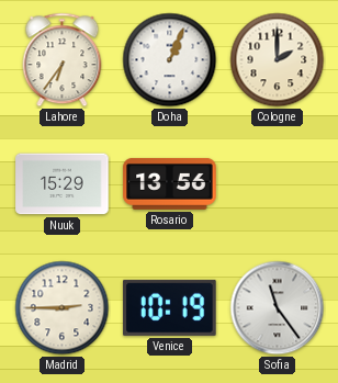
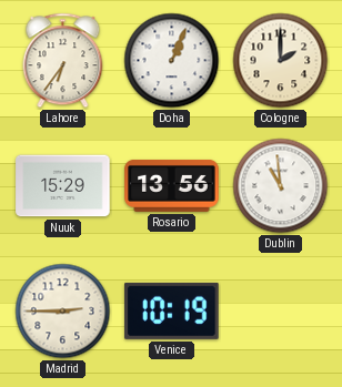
Dublin: none -> 10:59
Sofia: 11:24 -> none
